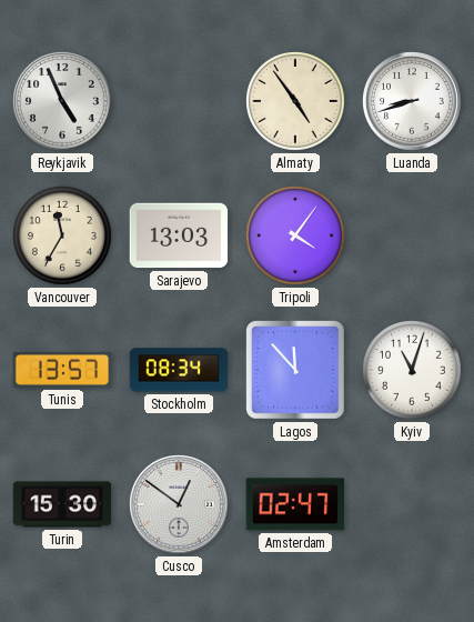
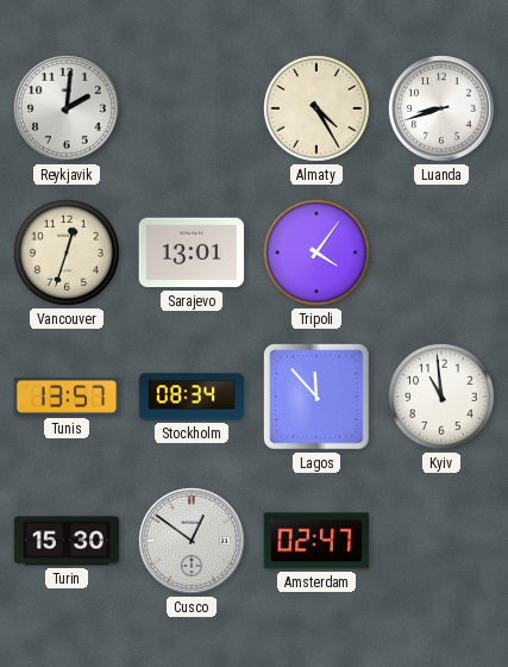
Reykjavik: 4:56 -> 2:01
Almaty: 4:54 -> 4:25
Vancouver: 11:35 -> 12:33
Sarajevo: 13:03 -> 13:01
Kyiv: 11:03 -> 10:59
